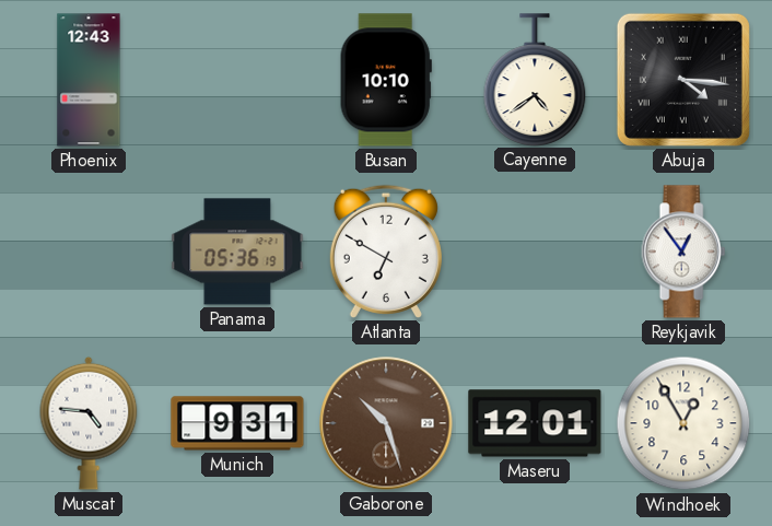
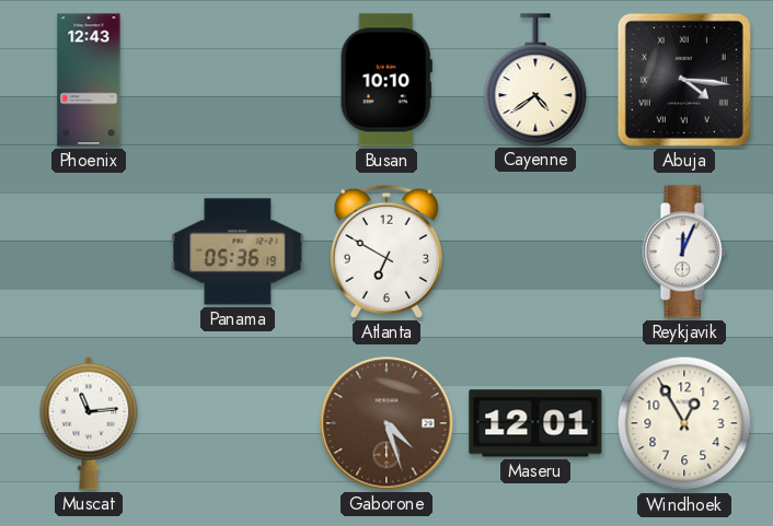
Reykjavik: 12:54 -> 12:04
Muscat: 4:46 -> 11:14
Munich: 9:31 -> none
Gaborone: 10:27 -> 4:27
